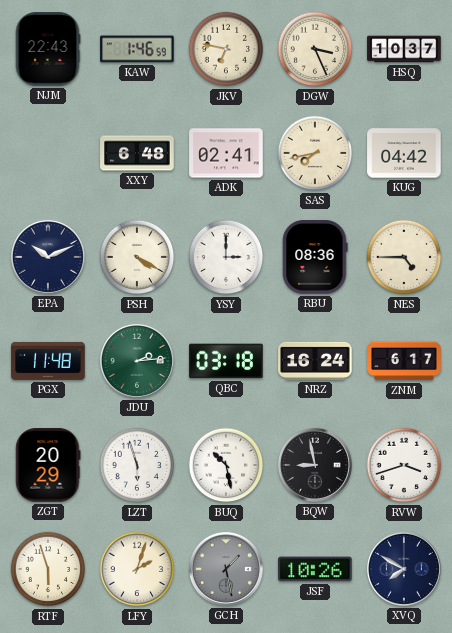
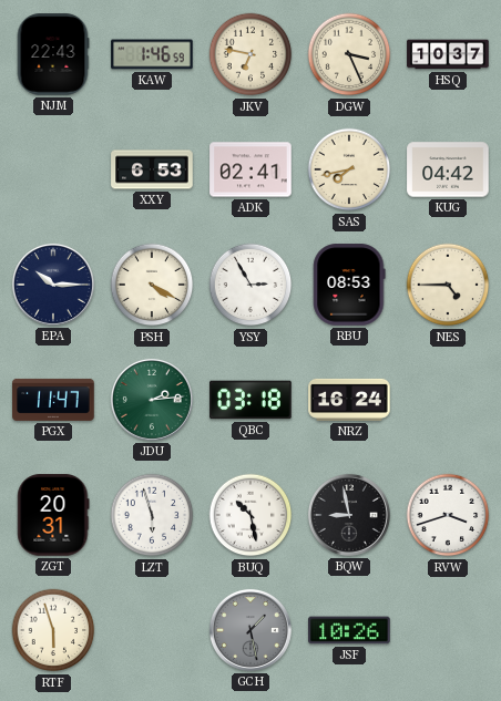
XXY: 6:48 -> 6:53
EPA: 10:11 -> 10:15
YSY: 3:00 -> 2:55
RBU: 08:36 -> 08:53
PGX: 11:48 -> 11:47
ZNM: 6:17 -> none
ZGT: 20:29 -> 20:31
LFY: 2:03 -> none
XVQ: 7:50 -> none
